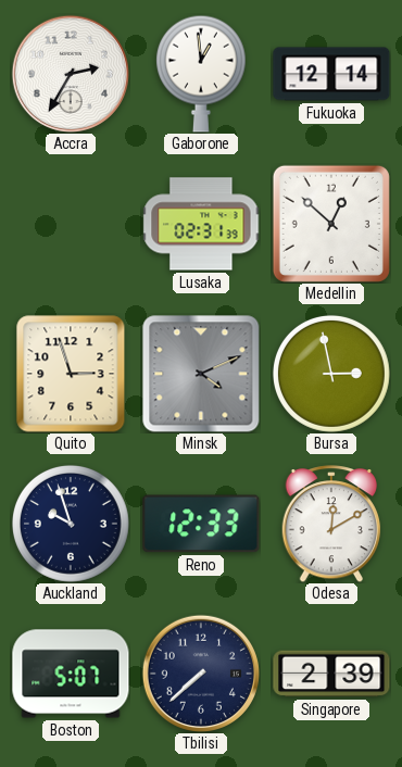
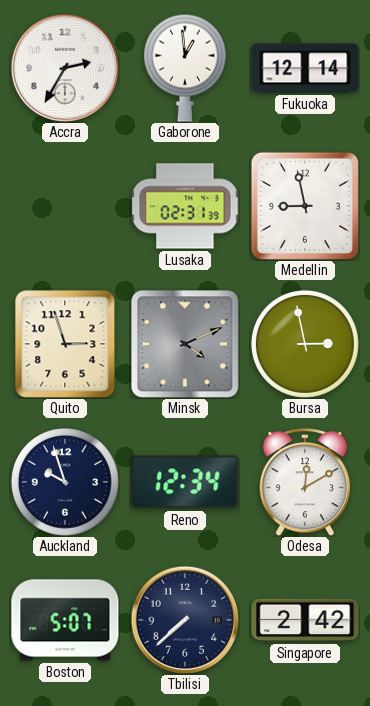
Medellin: 12:52 -> 8:58
Reno: 12:33 -> 12:34
Singapore: 2:39 -> 2:42
